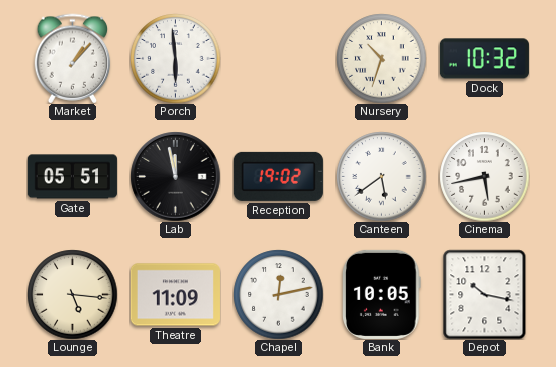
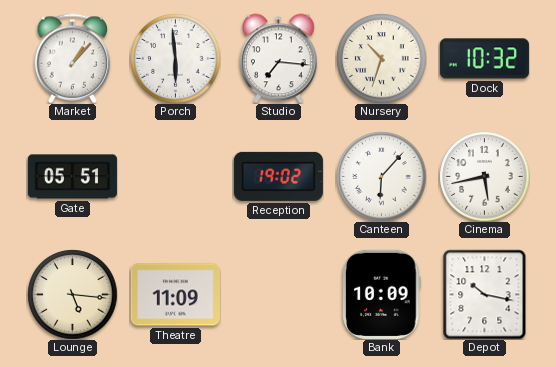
Studio: none -> 7:16
Lab: 11:58 -> none
Canteen: 5:39 -> 6:07
Chapel: 12:13 -> none
Bank: 10:05 -> 10:09
